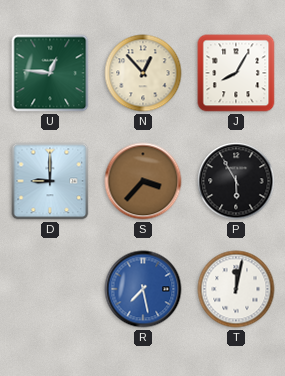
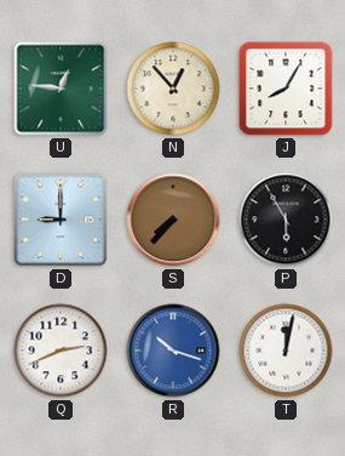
S: 3:37 -> 7:37
Q: none -> 2:41
R: 7:28 -> 10:18
